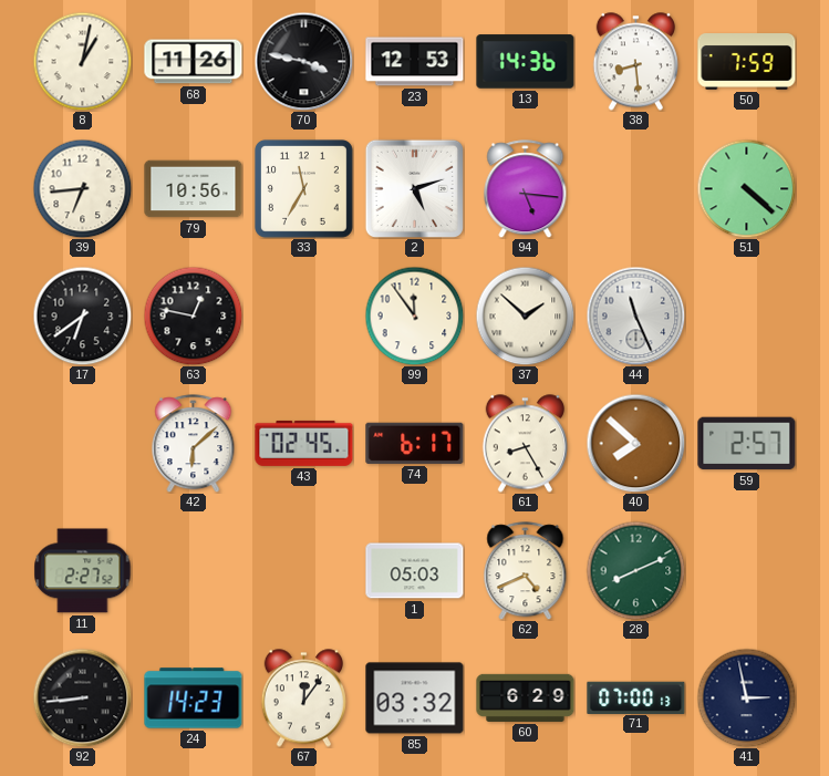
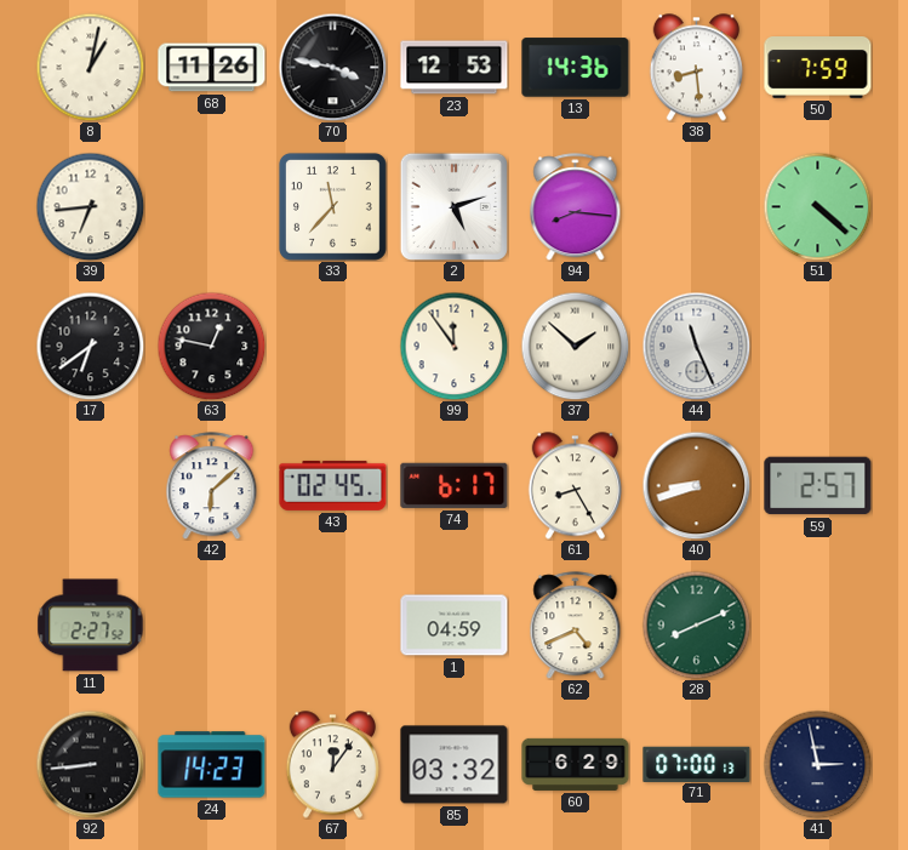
79: 10:56 -> none
33: 11:35 -> 11:37
94: 5:16 -> 8:16
40: 7:52 -> 8:42
1: 05:03 -> 04:59
